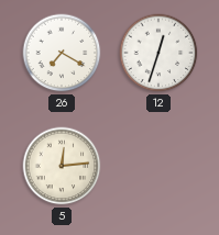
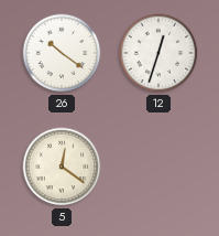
26: 7:20 -> 10:21
5: 12:14 -> 12:21
